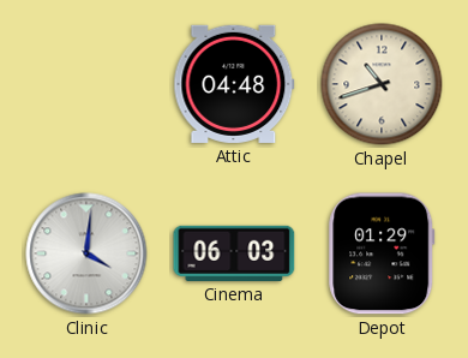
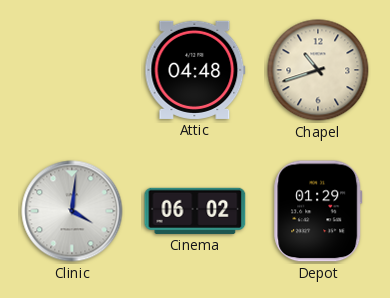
Cinema: 06:03 -> 06:02
